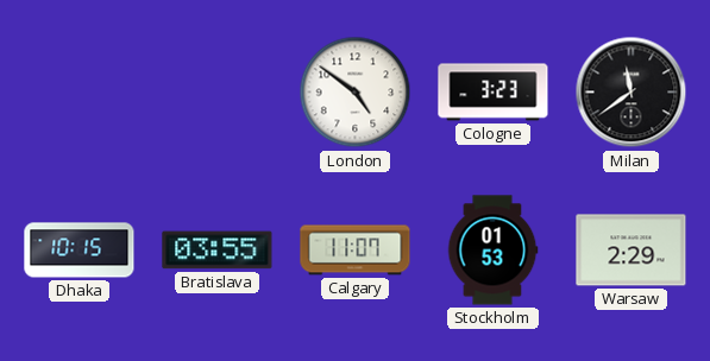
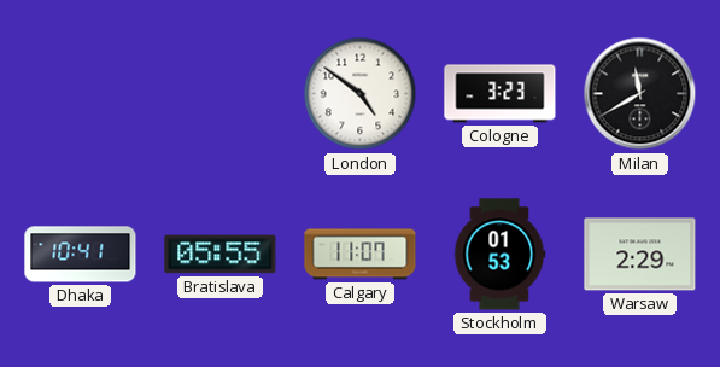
Milan: 11:39 -> 11:40
Dhaka: 10:15 -> 10:41
Bratislava: 03:55 -> 05:55
